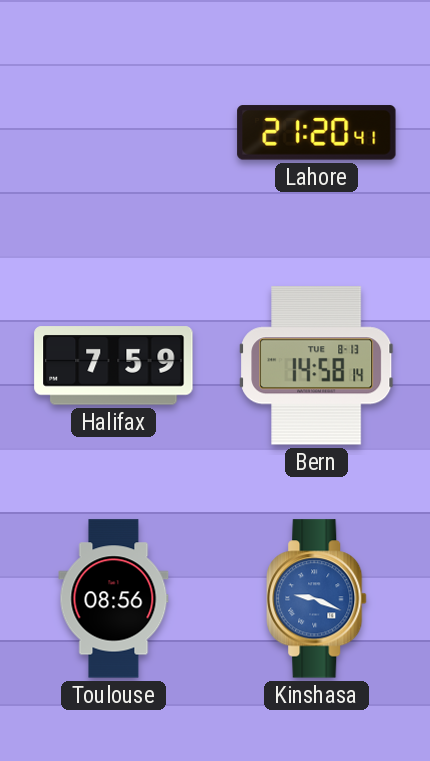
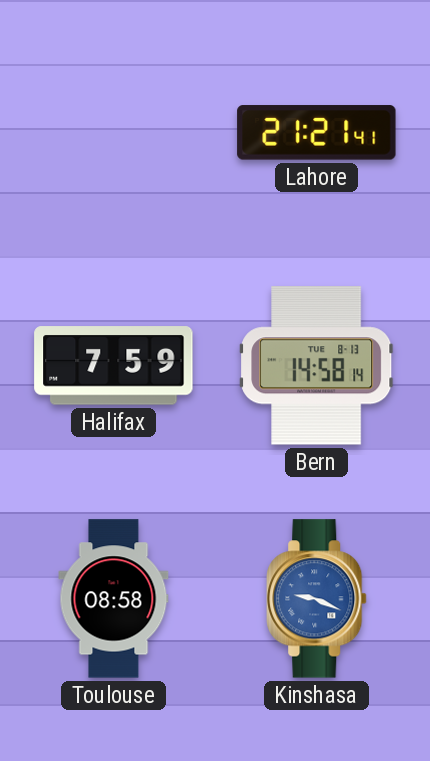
Lahore: 21:20 -> 21:21
Toulouse: 08:56 -> 08:58
